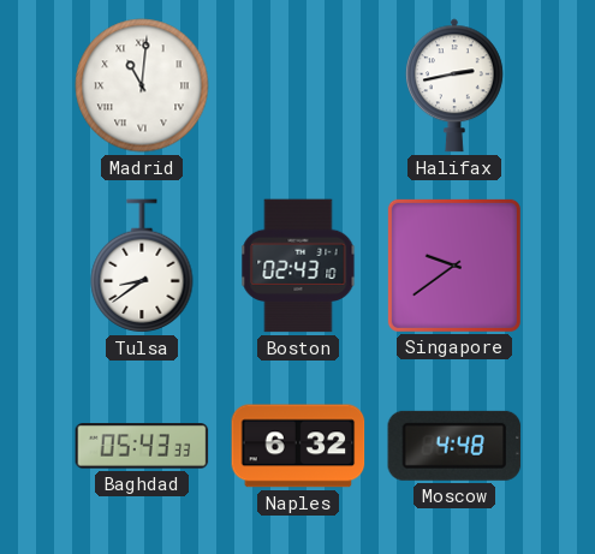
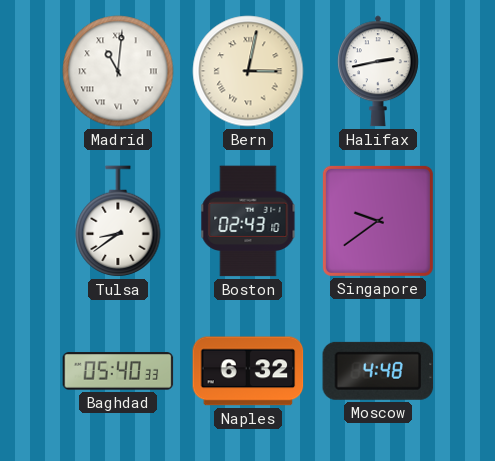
Bern: none -> 3:02
Baghdad: 05:43 -> 05:40
